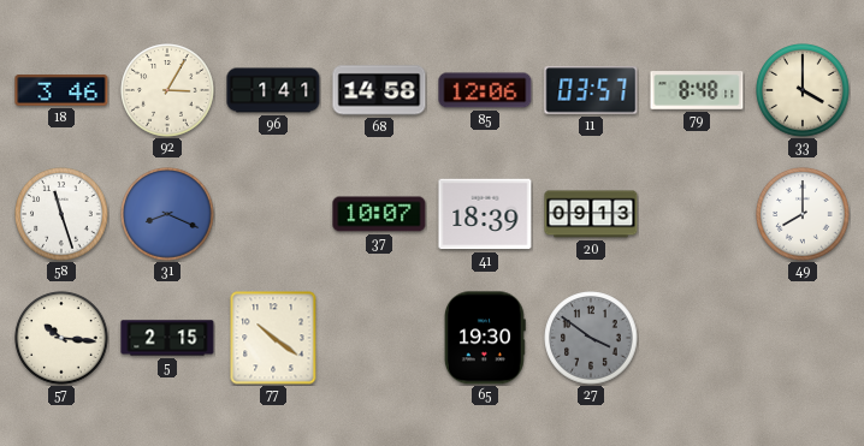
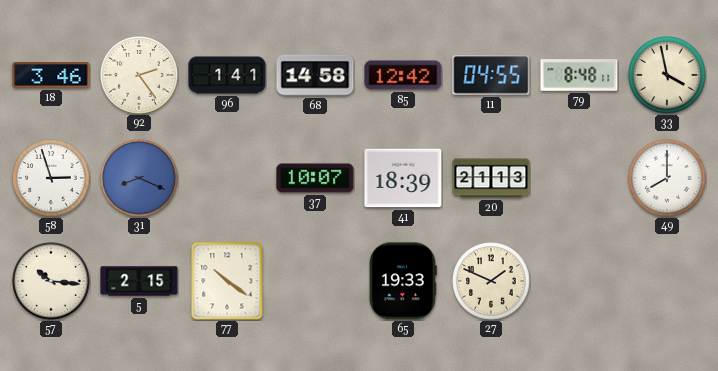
92: 3:05 -> 2:24
85: 12:06 -> 12:42
11: 03:57 -> 04:55
33: 4:00 -> 3:58
58: 11:27 -> 2:57
20: 09:13 -> 21:13
65: 19:30 -> 19:33
27: 3:51 -> 1:49
27 dial: grey -> cream
